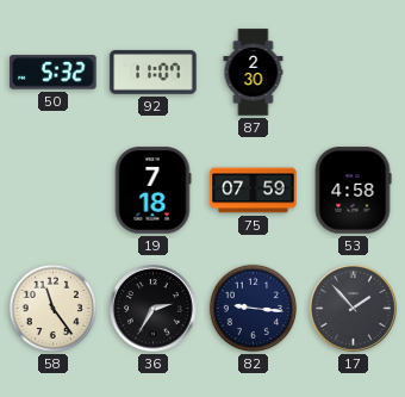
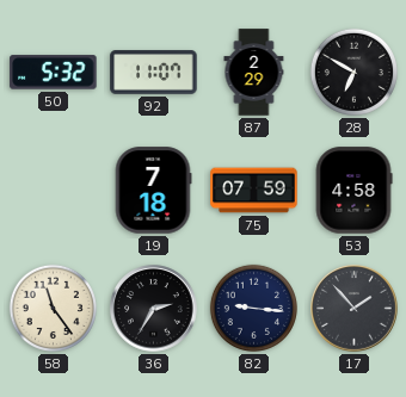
87: 2:30 -> 2:29
28: none -> 6:50
